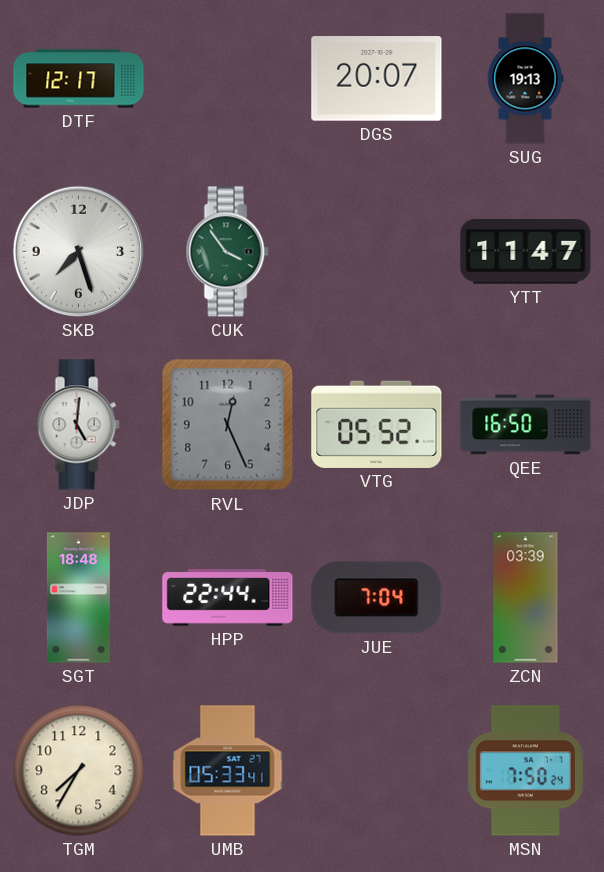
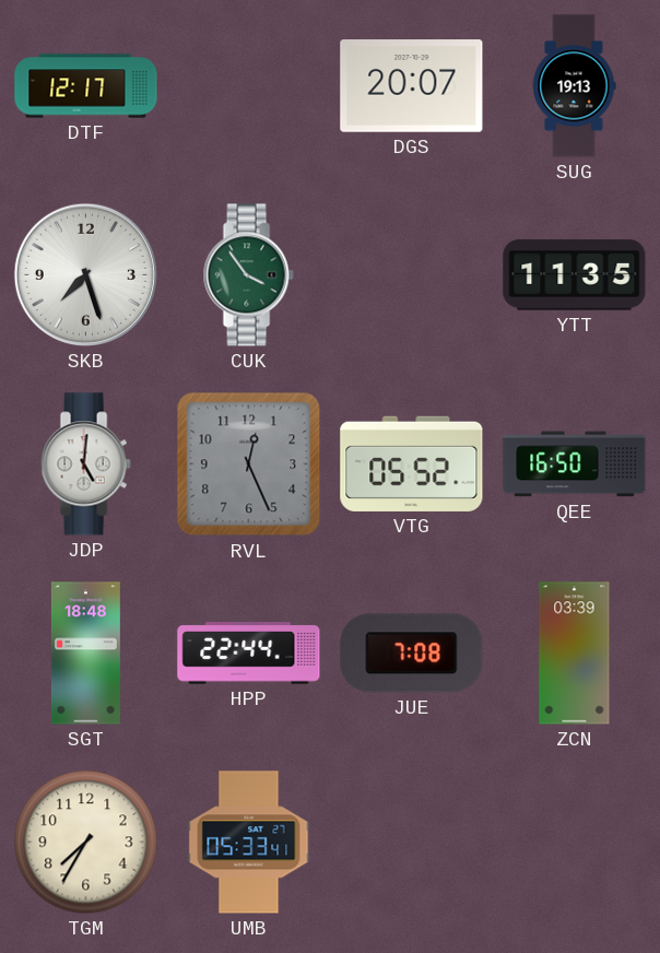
YTT: 11:47 -> 11:35
JUE: 7:04 -> 7:08
MSN: 7:50 -> none
